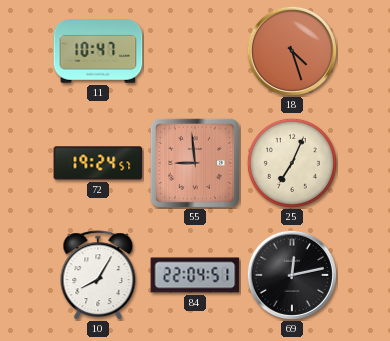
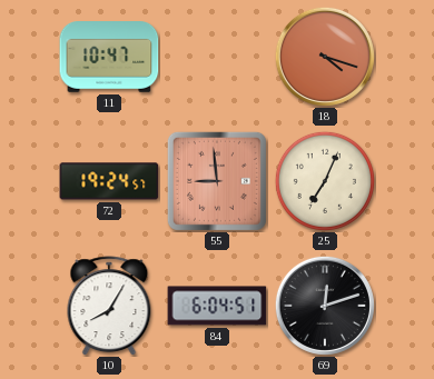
18: 4:27 -> 4:18
84: 22:04 -> 6:04
69: 12:13 -> 12:12
